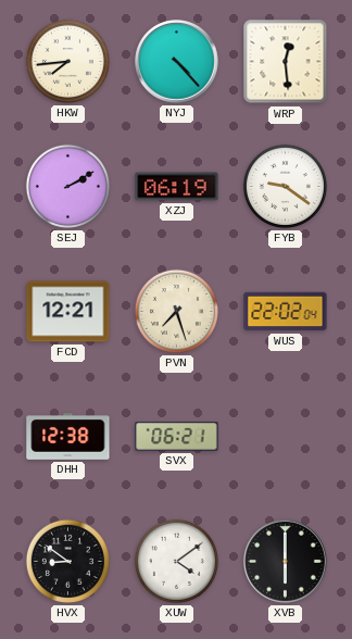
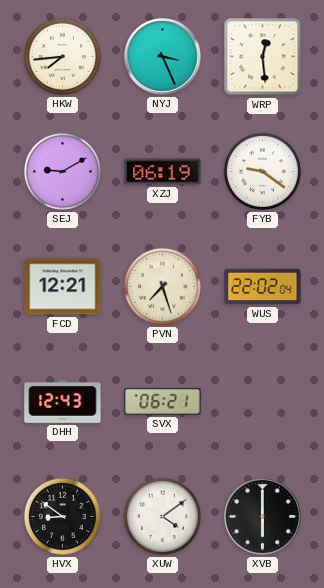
NYJ: 4:23 -> 3:26
SEJ: 2:10 -> 9:10
DHH: 12:38 -> 12:43
